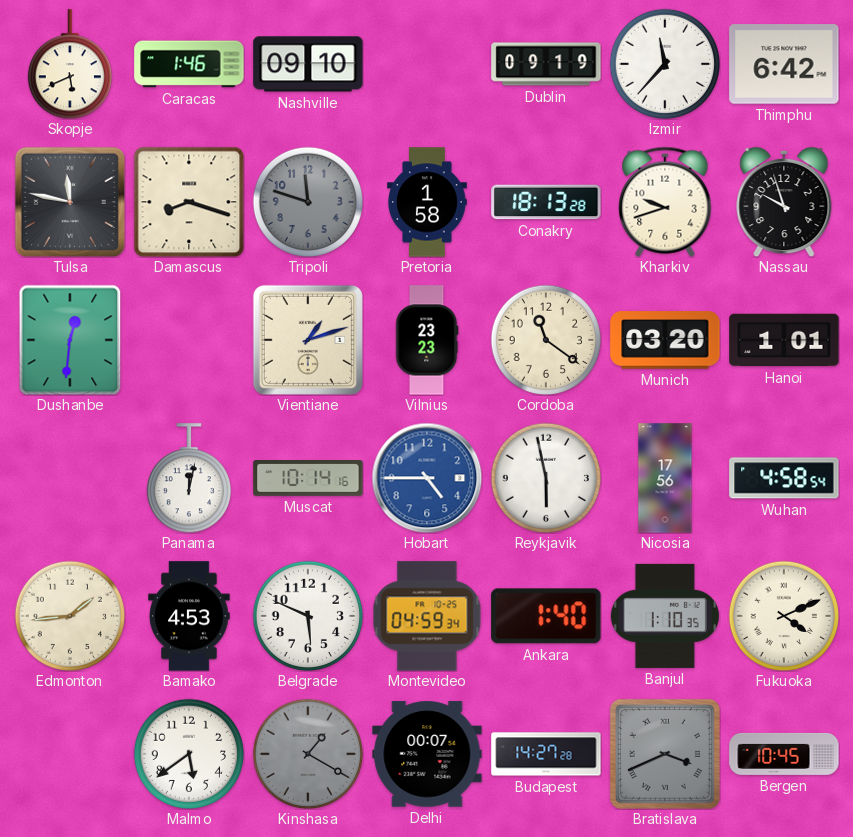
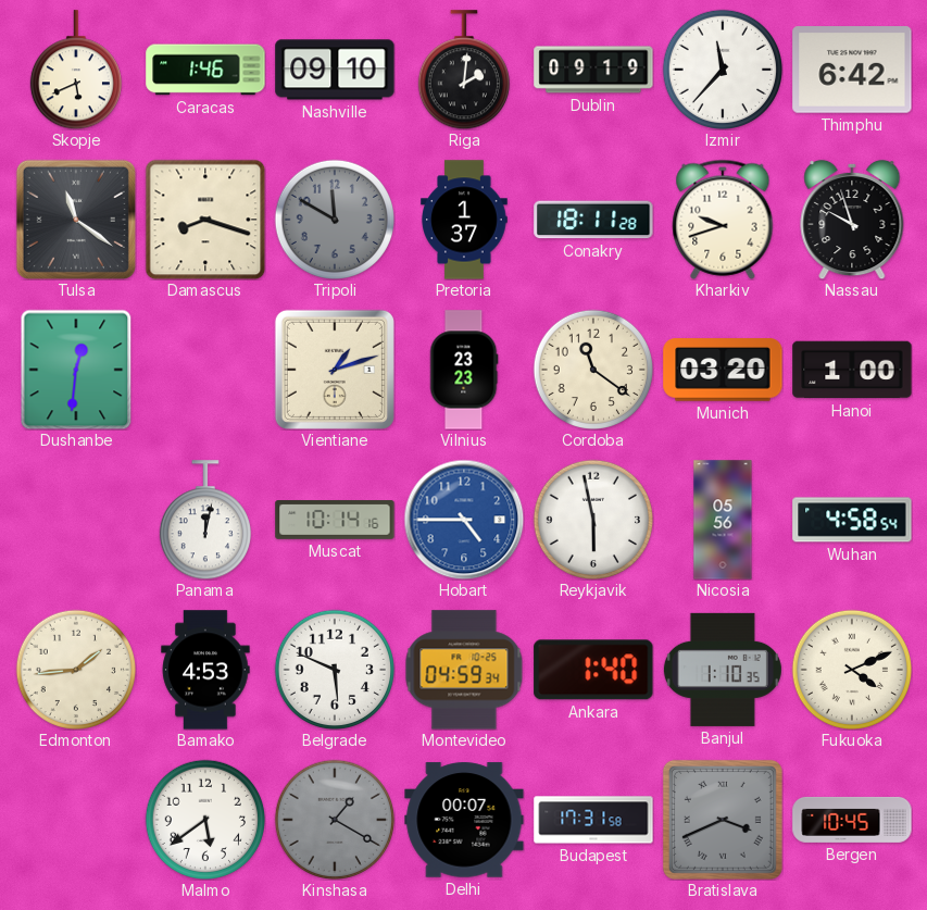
Riga: none -> 2:01
Tulsa: 11:47 -> 11:21
Tripoli: 11:48 -> 11:50
Pretoria: 1:58 -> 1:37
Conakry: 18:13 -> 18:11
Hanoi: 1:01 -> 1:00
Nicosia: 17:56 -> 05:56
Budapest: 14:27 -> 17:31
